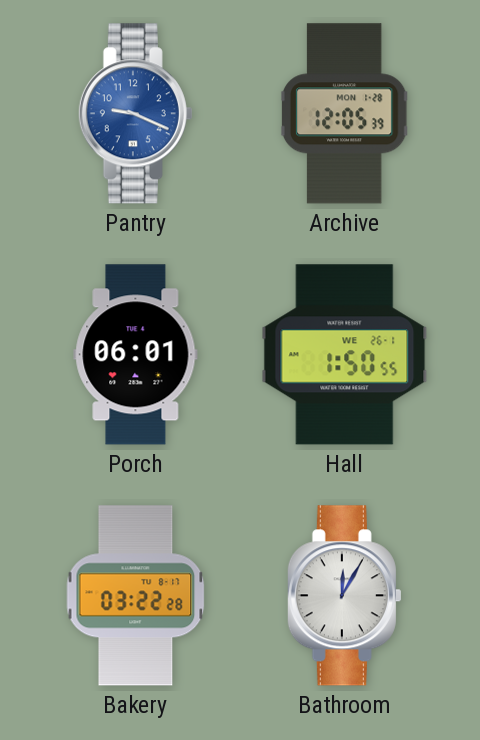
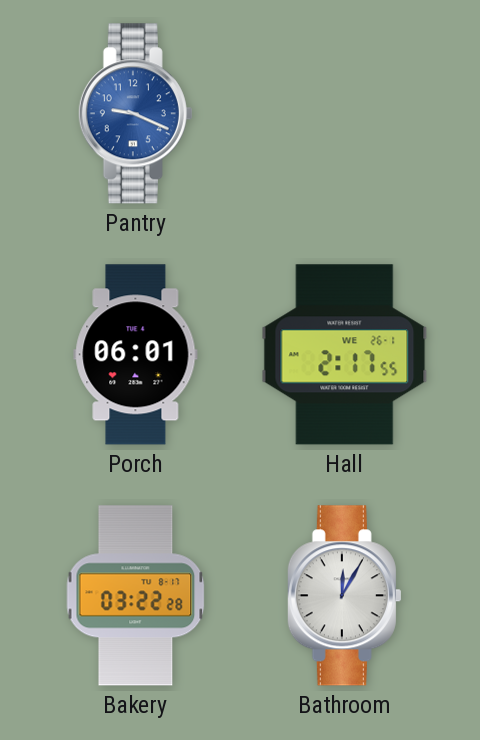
Archive: 12:05 -> none
Hall: 1:50 -> 2:17
